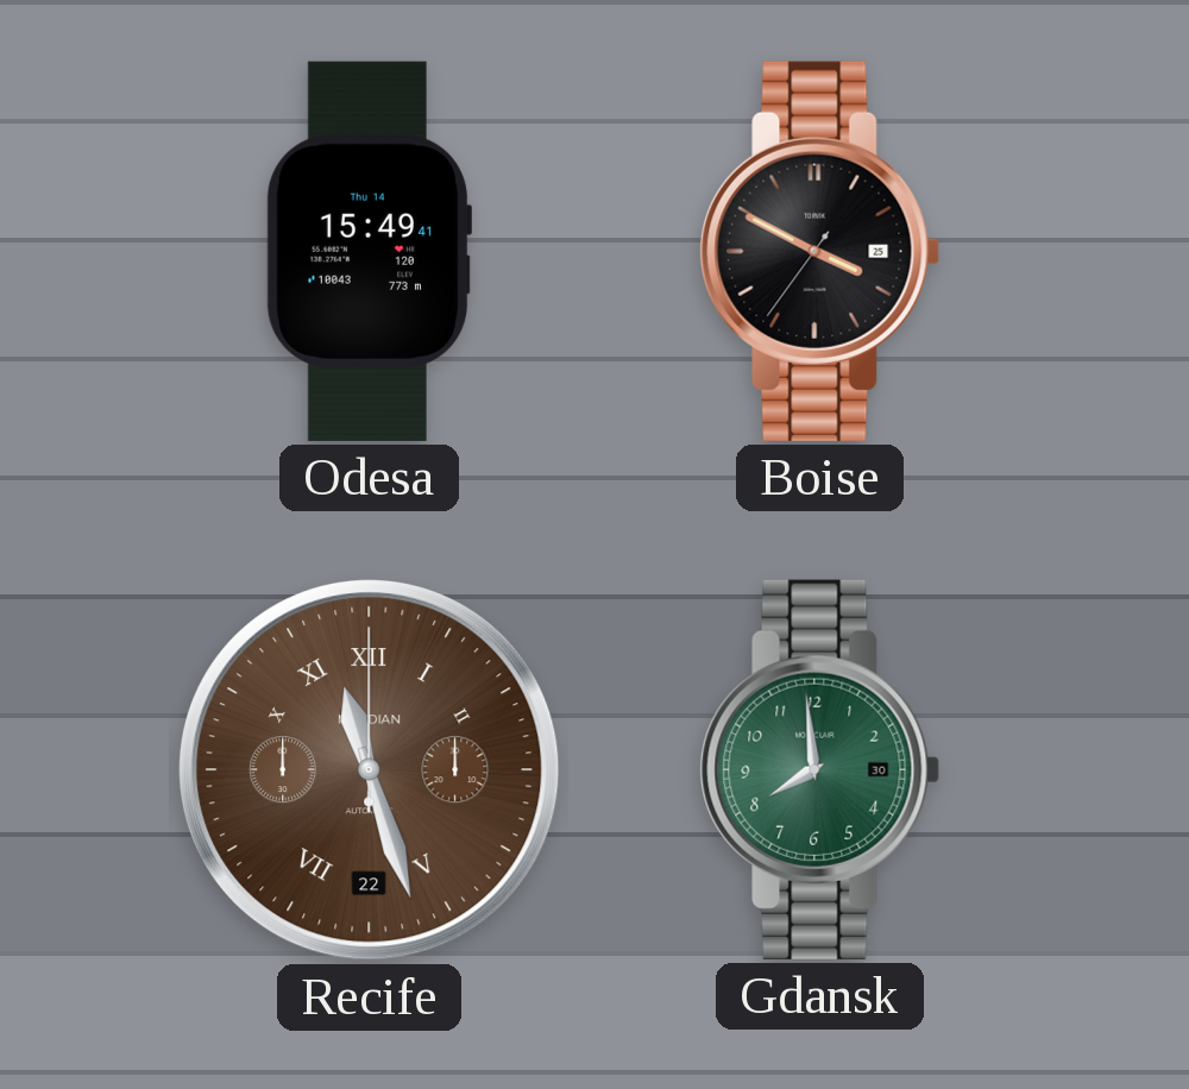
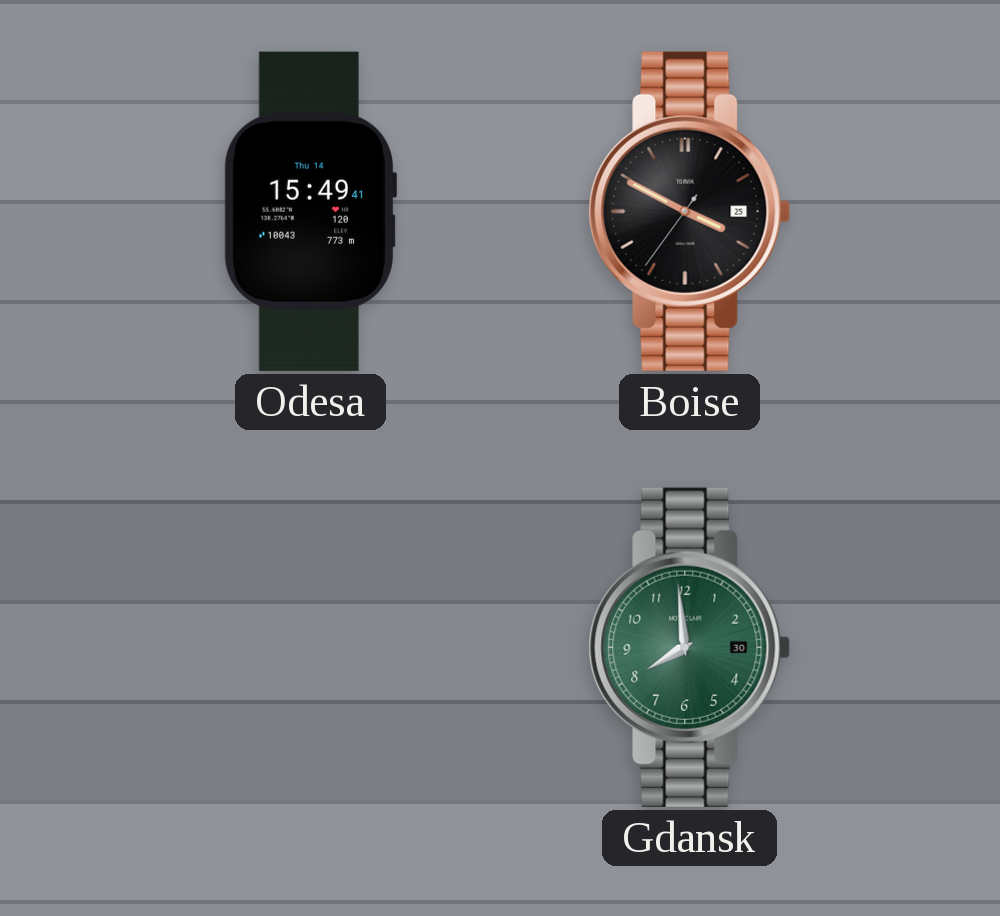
Recife: 11:27 -> none
